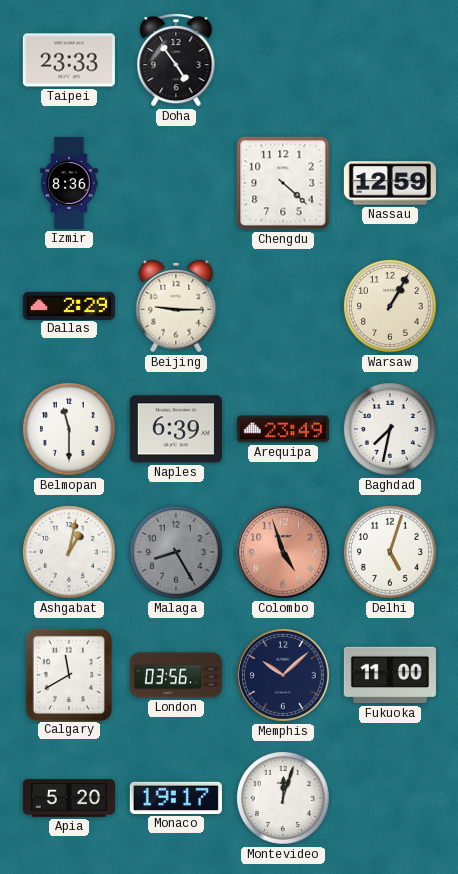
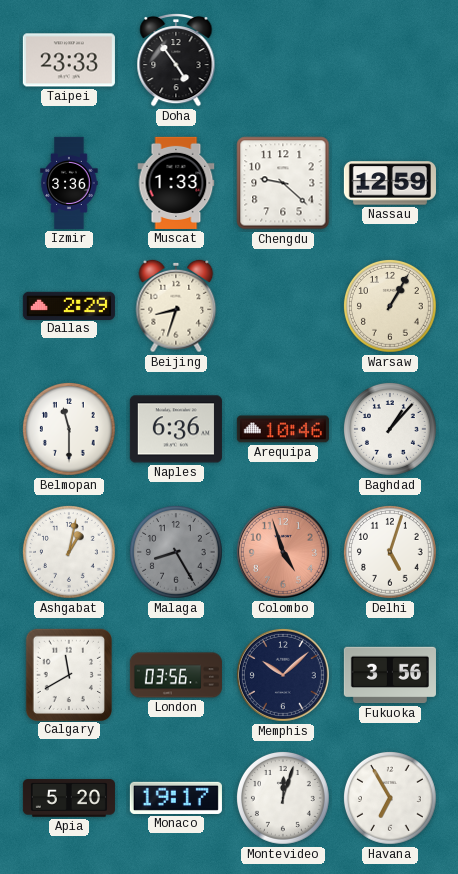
Izmir: 8:36 -> 3:36
Muscat: none -> 1:33
Chengdu: 4:22 -> 9:22
Beijing: 9:15 -> 8:33
Naples: 6:39 -> 6:36
Arequipa: 23:49 -> 10:46
Baghdad: 7:32 -> 1:07
Fukuoka: 11:00 -> 3:56
Havana: none -> 6:55
